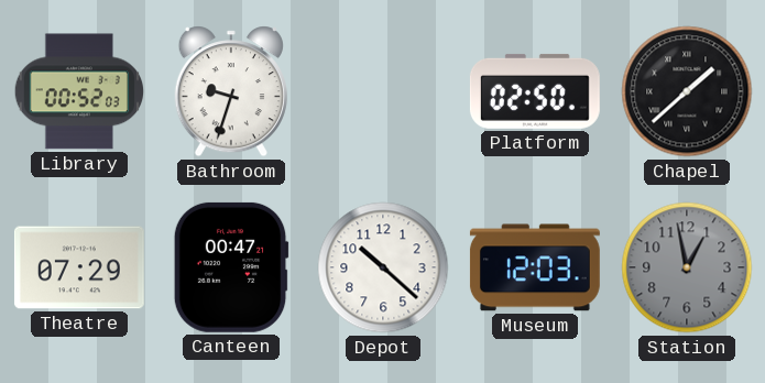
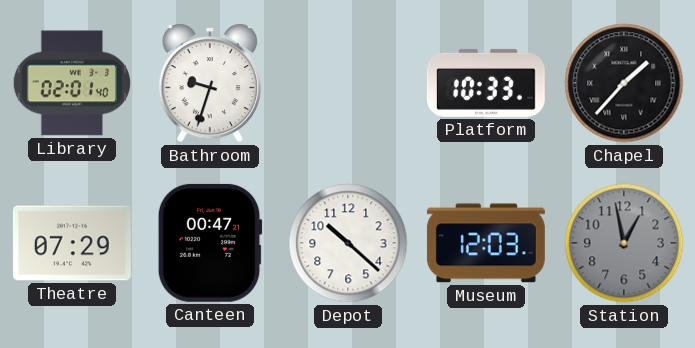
Library: 00:52 -> 02:01
Platform: 02:50 -> 10:33
Chapel: 1:38 -> 1:37
